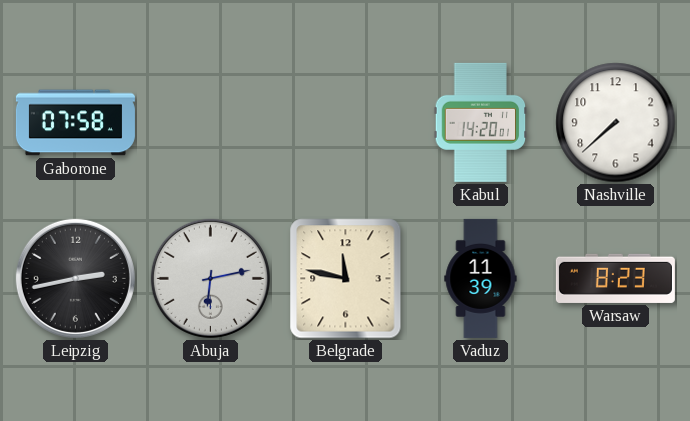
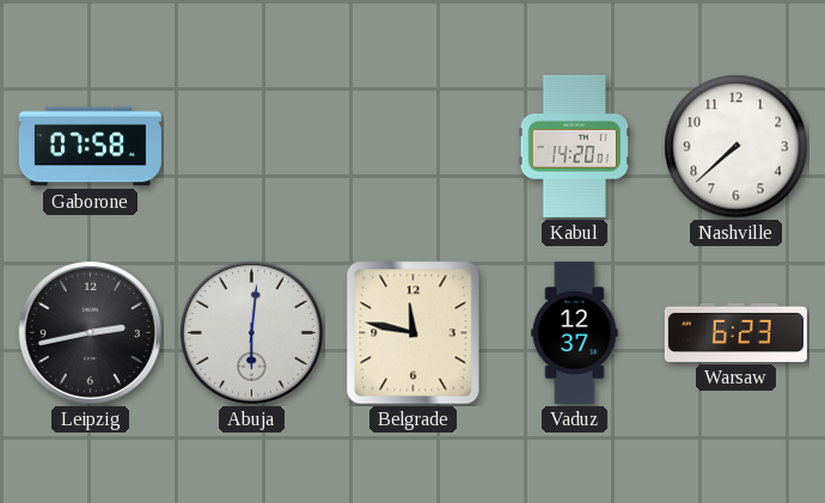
Abuja: 6:13 -> 6:01
Vaduz: 11:39 -> 12:37
Warsaw: 8:23 -> 6:23
